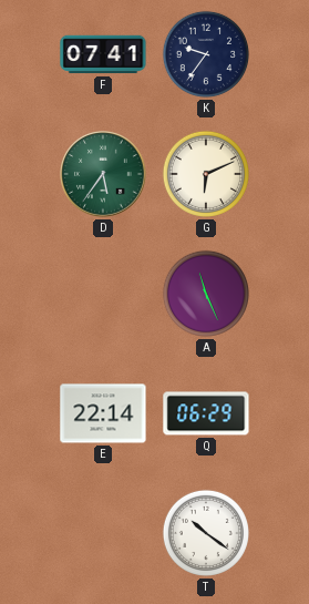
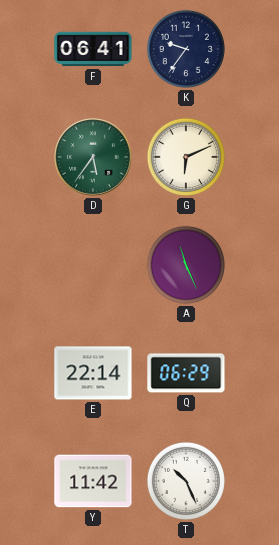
F: 07:41 -> 06:41
Y: none -> 11:42
T: 10:21 -> 10:26
